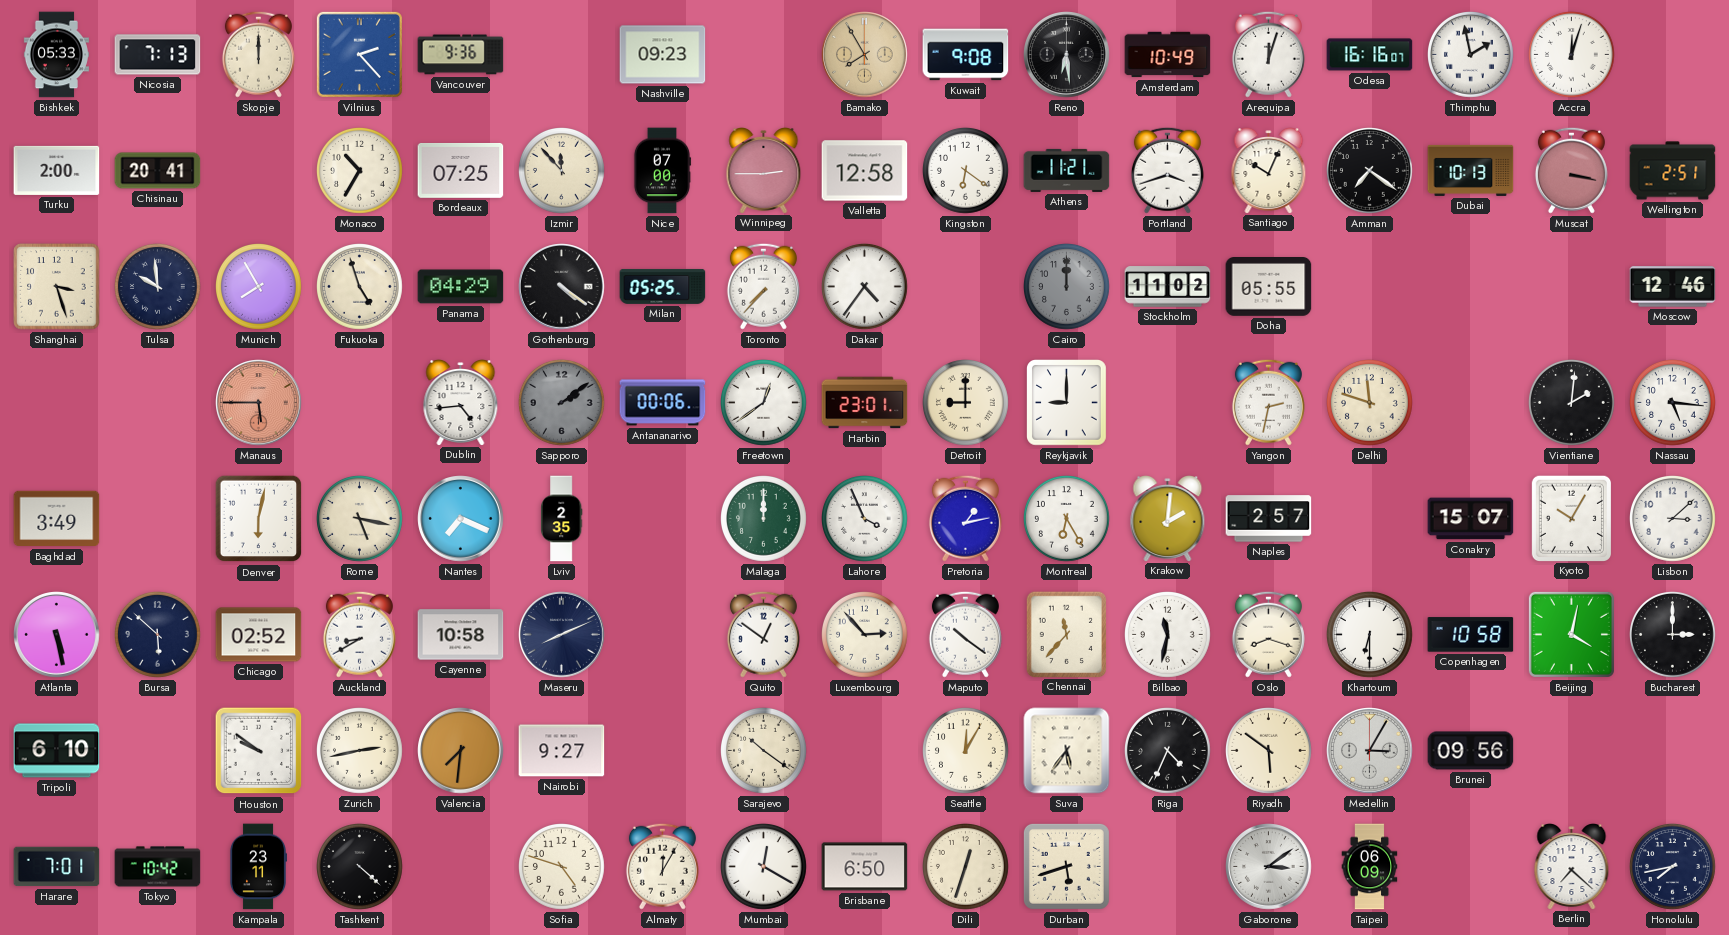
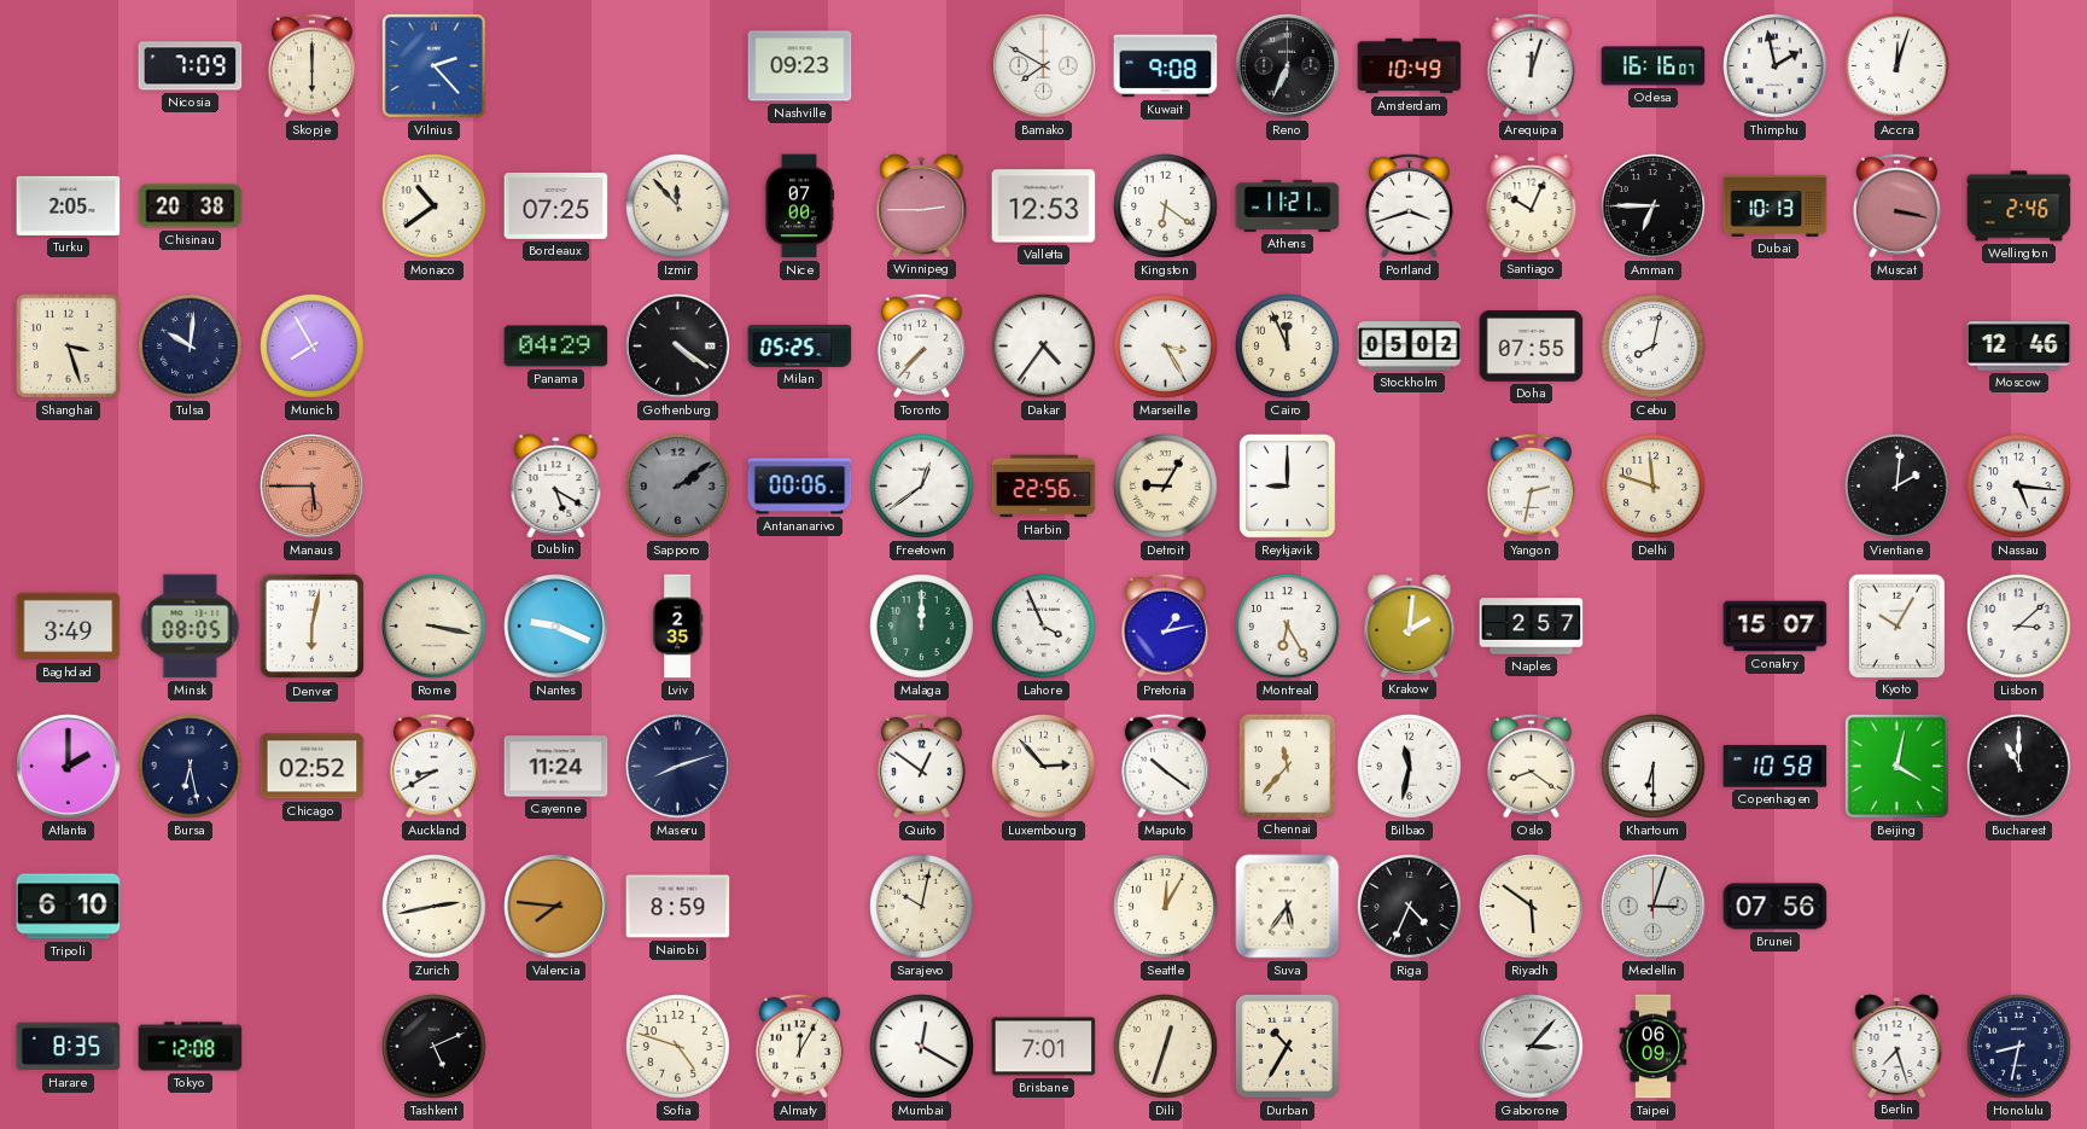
Bishkek: 05:33 -> none
Nicosia: 7:13 -> 7:09
Skopje: 12:00 -> 6:00
Vancouver: 9:36 -> none
Bamako: 7:55 -> 7:50
Bamako dial: champagne -> white
Reno: 6:29 -> 6:34
Turku: 2:00 -> 2:05
Chisinau: 20:41 -> 20:38
Monaco: 10:35 -> 10:39
Valletta: 12:58 -> 12:53
Amman: 7:21 -> 6:45
Wellington: 2:51 -> 2:46
Tulsa: 9:59 -> 10:01
Fukuoka: 4:57 -> none
Marseille: none -> 3:25
Cairo: 12:00 -> 11:56
Cairo dial: grey -> cream
Stockholm: 11:02 -> 05:02
Doha: 05:55 -> 07:55
Cebu: none -> 8:02
Dublin: 4:44 -> 5:20
Harbin: 23:01 -> 22:56
Detroit: 9:00 -> 9:05
Minsk: none -> 08:05
Rome: 5:17 -> 3:17
Nantes: 7:19 -> 9:19
Atlanta: 5:28 -> 2:00
Bursa: 5:52 -> 6:28
Cayenne: 10:58 -> 11:24
Maseru: 8:11 -> 8:12
Oslo: 8:18 -> 8:21
Bucharest: 3:00 -> 11:00
Houston: 9:51 -> none
Valencia: 7:31 -> 7:46
Nairobi: 9:27 -> 8:59
Sarajevo: 10:21 -> 10:02
Medellin: 3:05 -> 3:03
Brunei: 09:56 -> 07:56
Harare: 7:01 -> 8:35
Tokyo: 10:42 -> 12:08
Kampala: 23:11 -> none
Tashkent: 4:22 -> 5:11
Brisbane: 6:50 -> 7:01
Durban: 5:42 -> 10:35
Gaborone: 3:09 -> 3:07
Berlin: 7:22 -> 7:27
Honolulu: 7:43 -> 8:32
